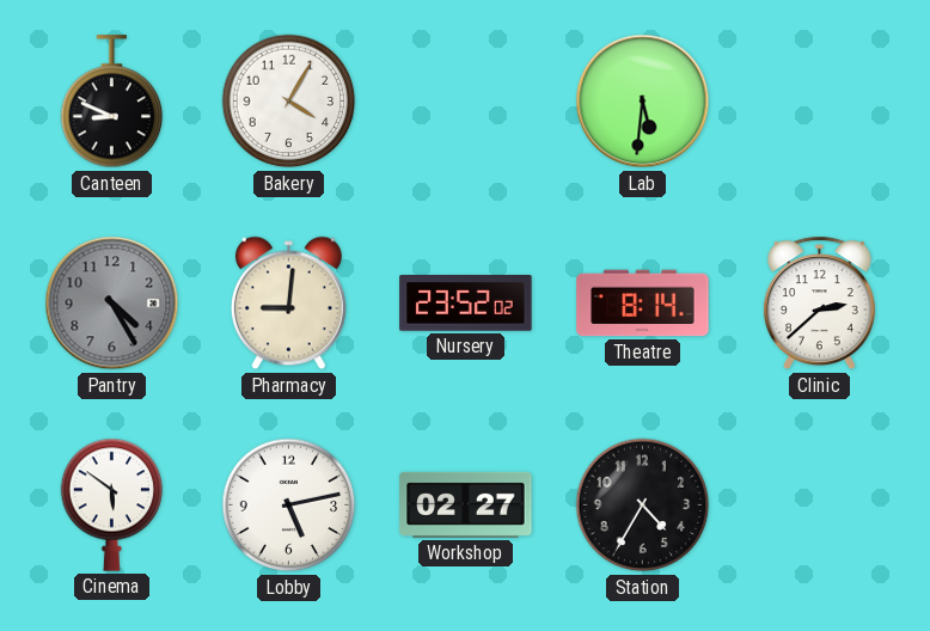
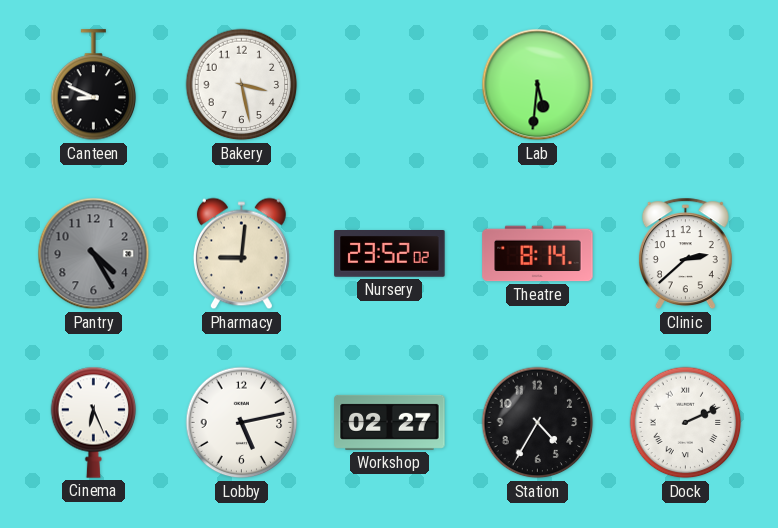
Bakery: 4:05 -> 3:28
Cinema: 5:51 -> 6:26
Dock: none -> 2:11
